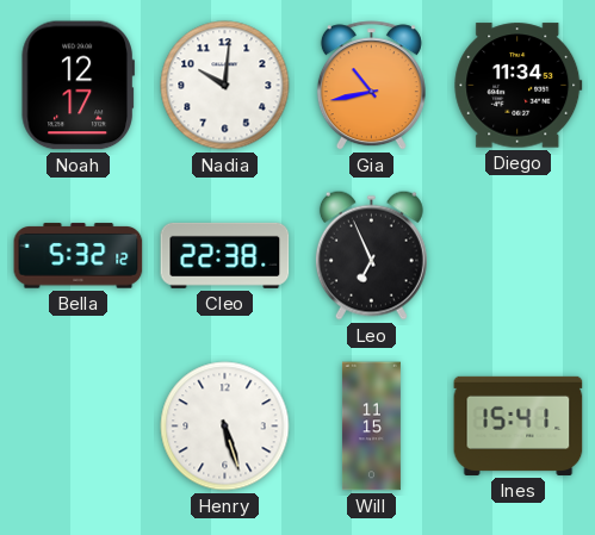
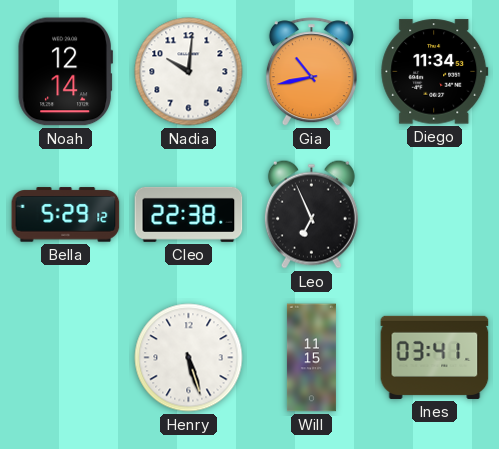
Noah: 12:17 -> 12:14
Bella: 5:32 -> 5:29
Ines: 15:41 -> 03:41
